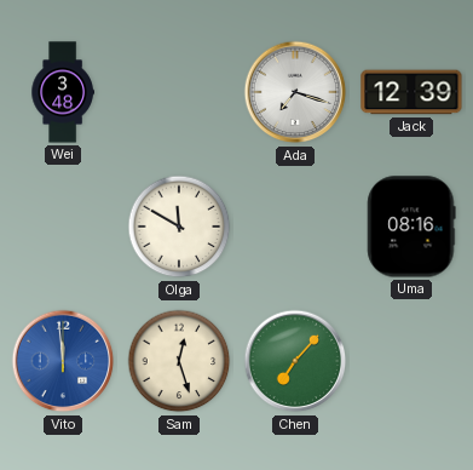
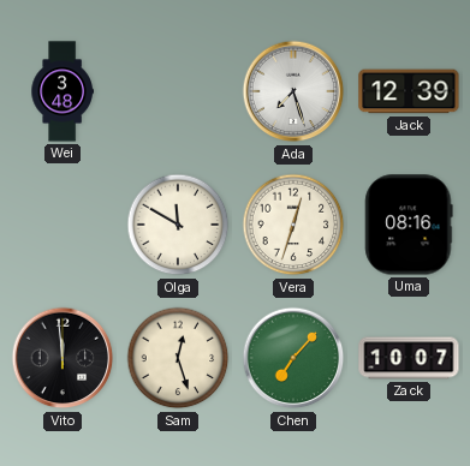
Ada: 7:18 -> 7:27
Vera: none -> 12:33
Vito dial: blue -> black
Zack: none -> 10:07
